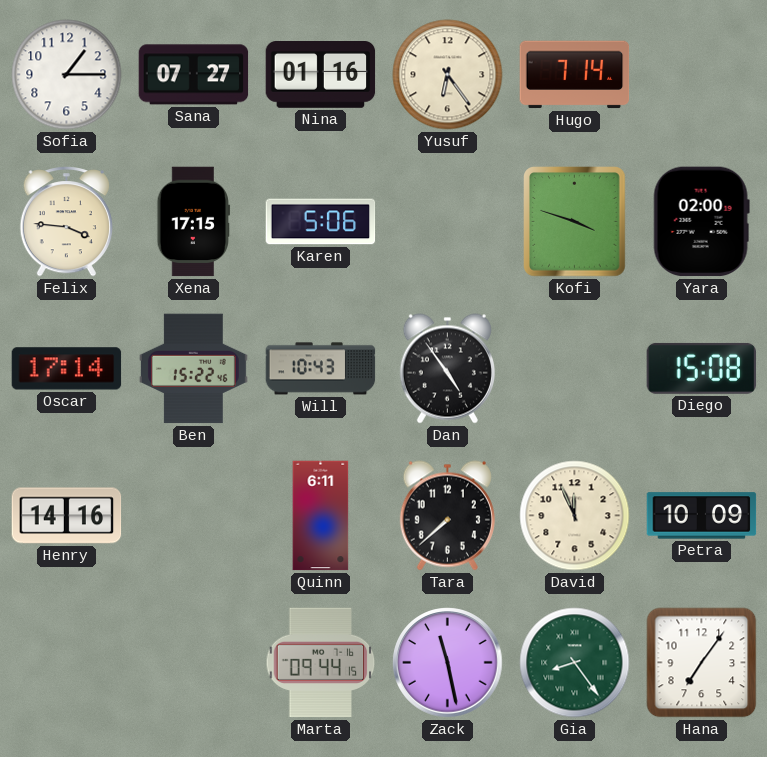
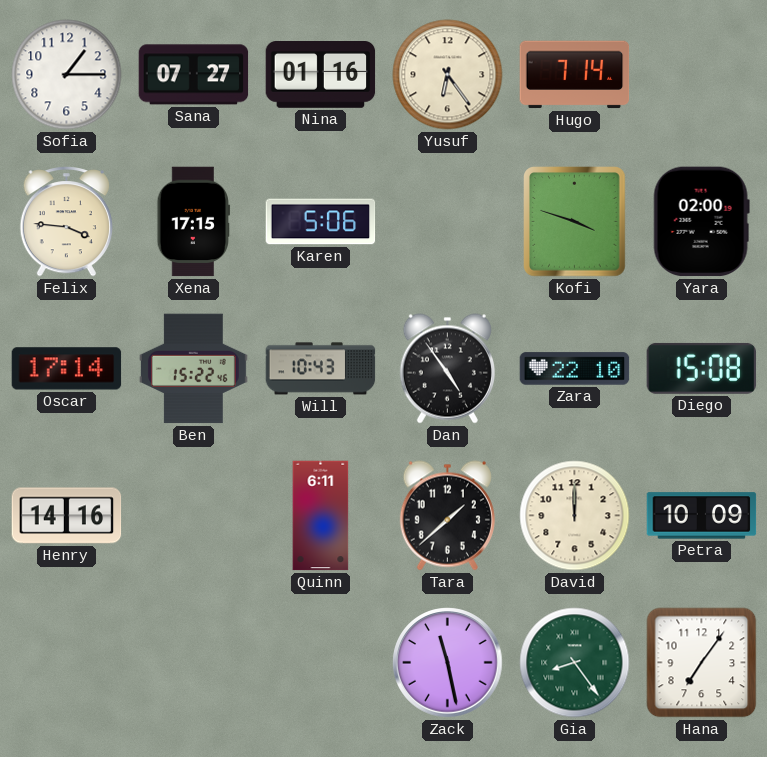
Zara: none -> 22:10
Tara: 7:38 -> 1:38
David: 11:56 -> 12:00
Marta: 09:44 -> none
